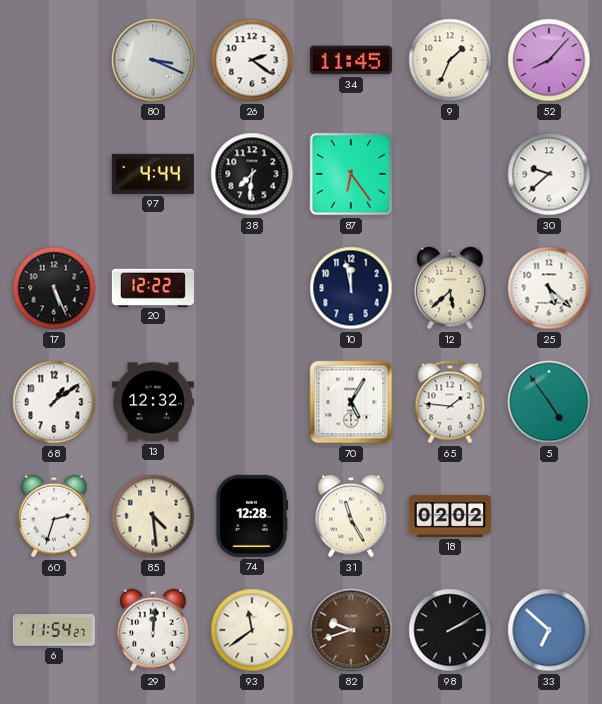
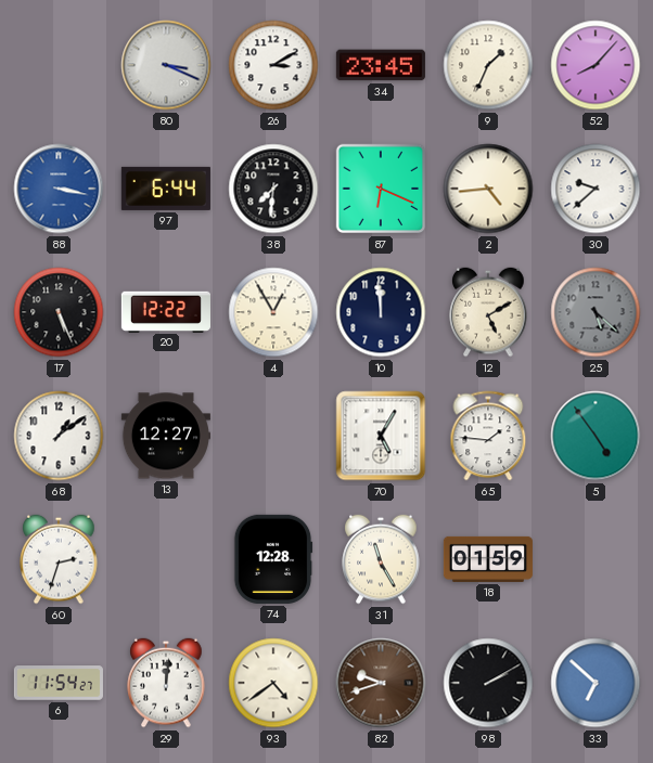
26: 2:21 -> 3:10
34: 11:45 -> 23:45
88: none -> 3:17
97: 4:44 -> 6:44
87: 6:24 -> 6:19
2: none -> 4:44
4: none -> 12:55
10: 11:58 -> 11:59
12: 5:38 -> 5:10
25 dial: white -> grey
13: 12:32 -> 12:27
85: 4:29 -> none
18: 02:02 -> 01:59
93: 11:39 -> 4:39
